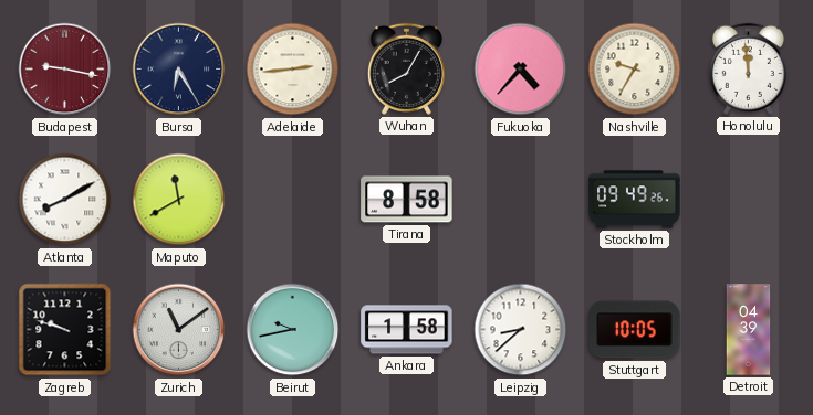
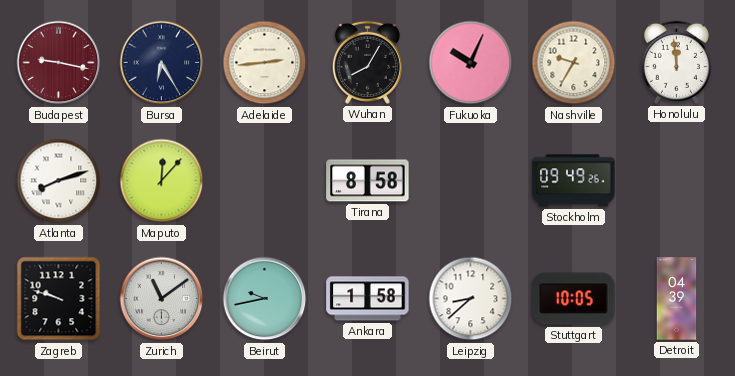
Fukuoka: 4:37 -> 10:04
Atlanta: 8:10 -> 8:12
Maputo: 11:40 -> 12:07
